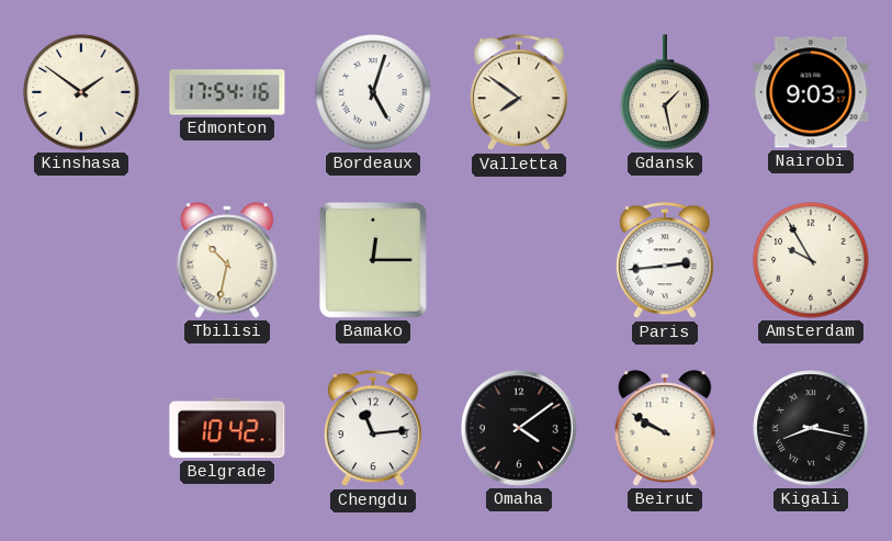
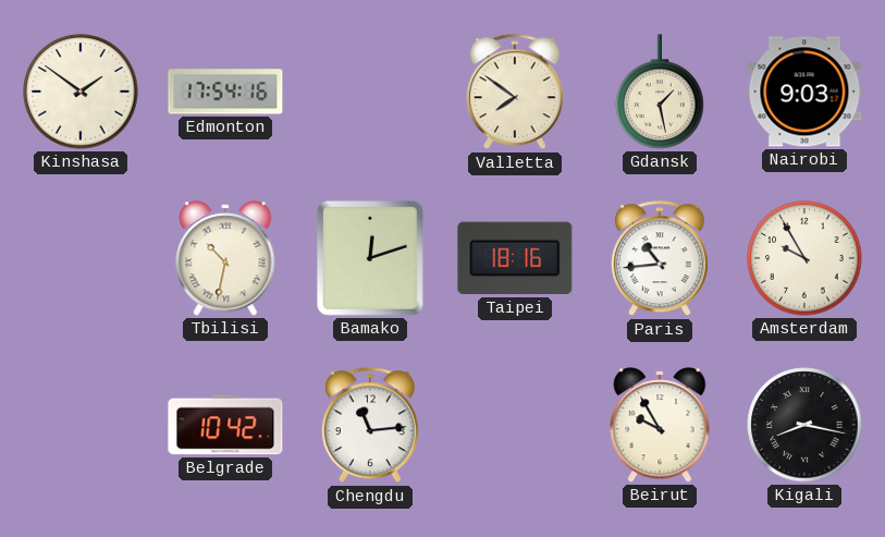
Bordeaux: 5:03 -> none
Bamako: 12:15 -> 12:12
Taipei: none -> 18:16
Paris: 2:44 -> 10:44
Omaha: 4:09 -> none
Beirut: 9:50 -> 9:55
